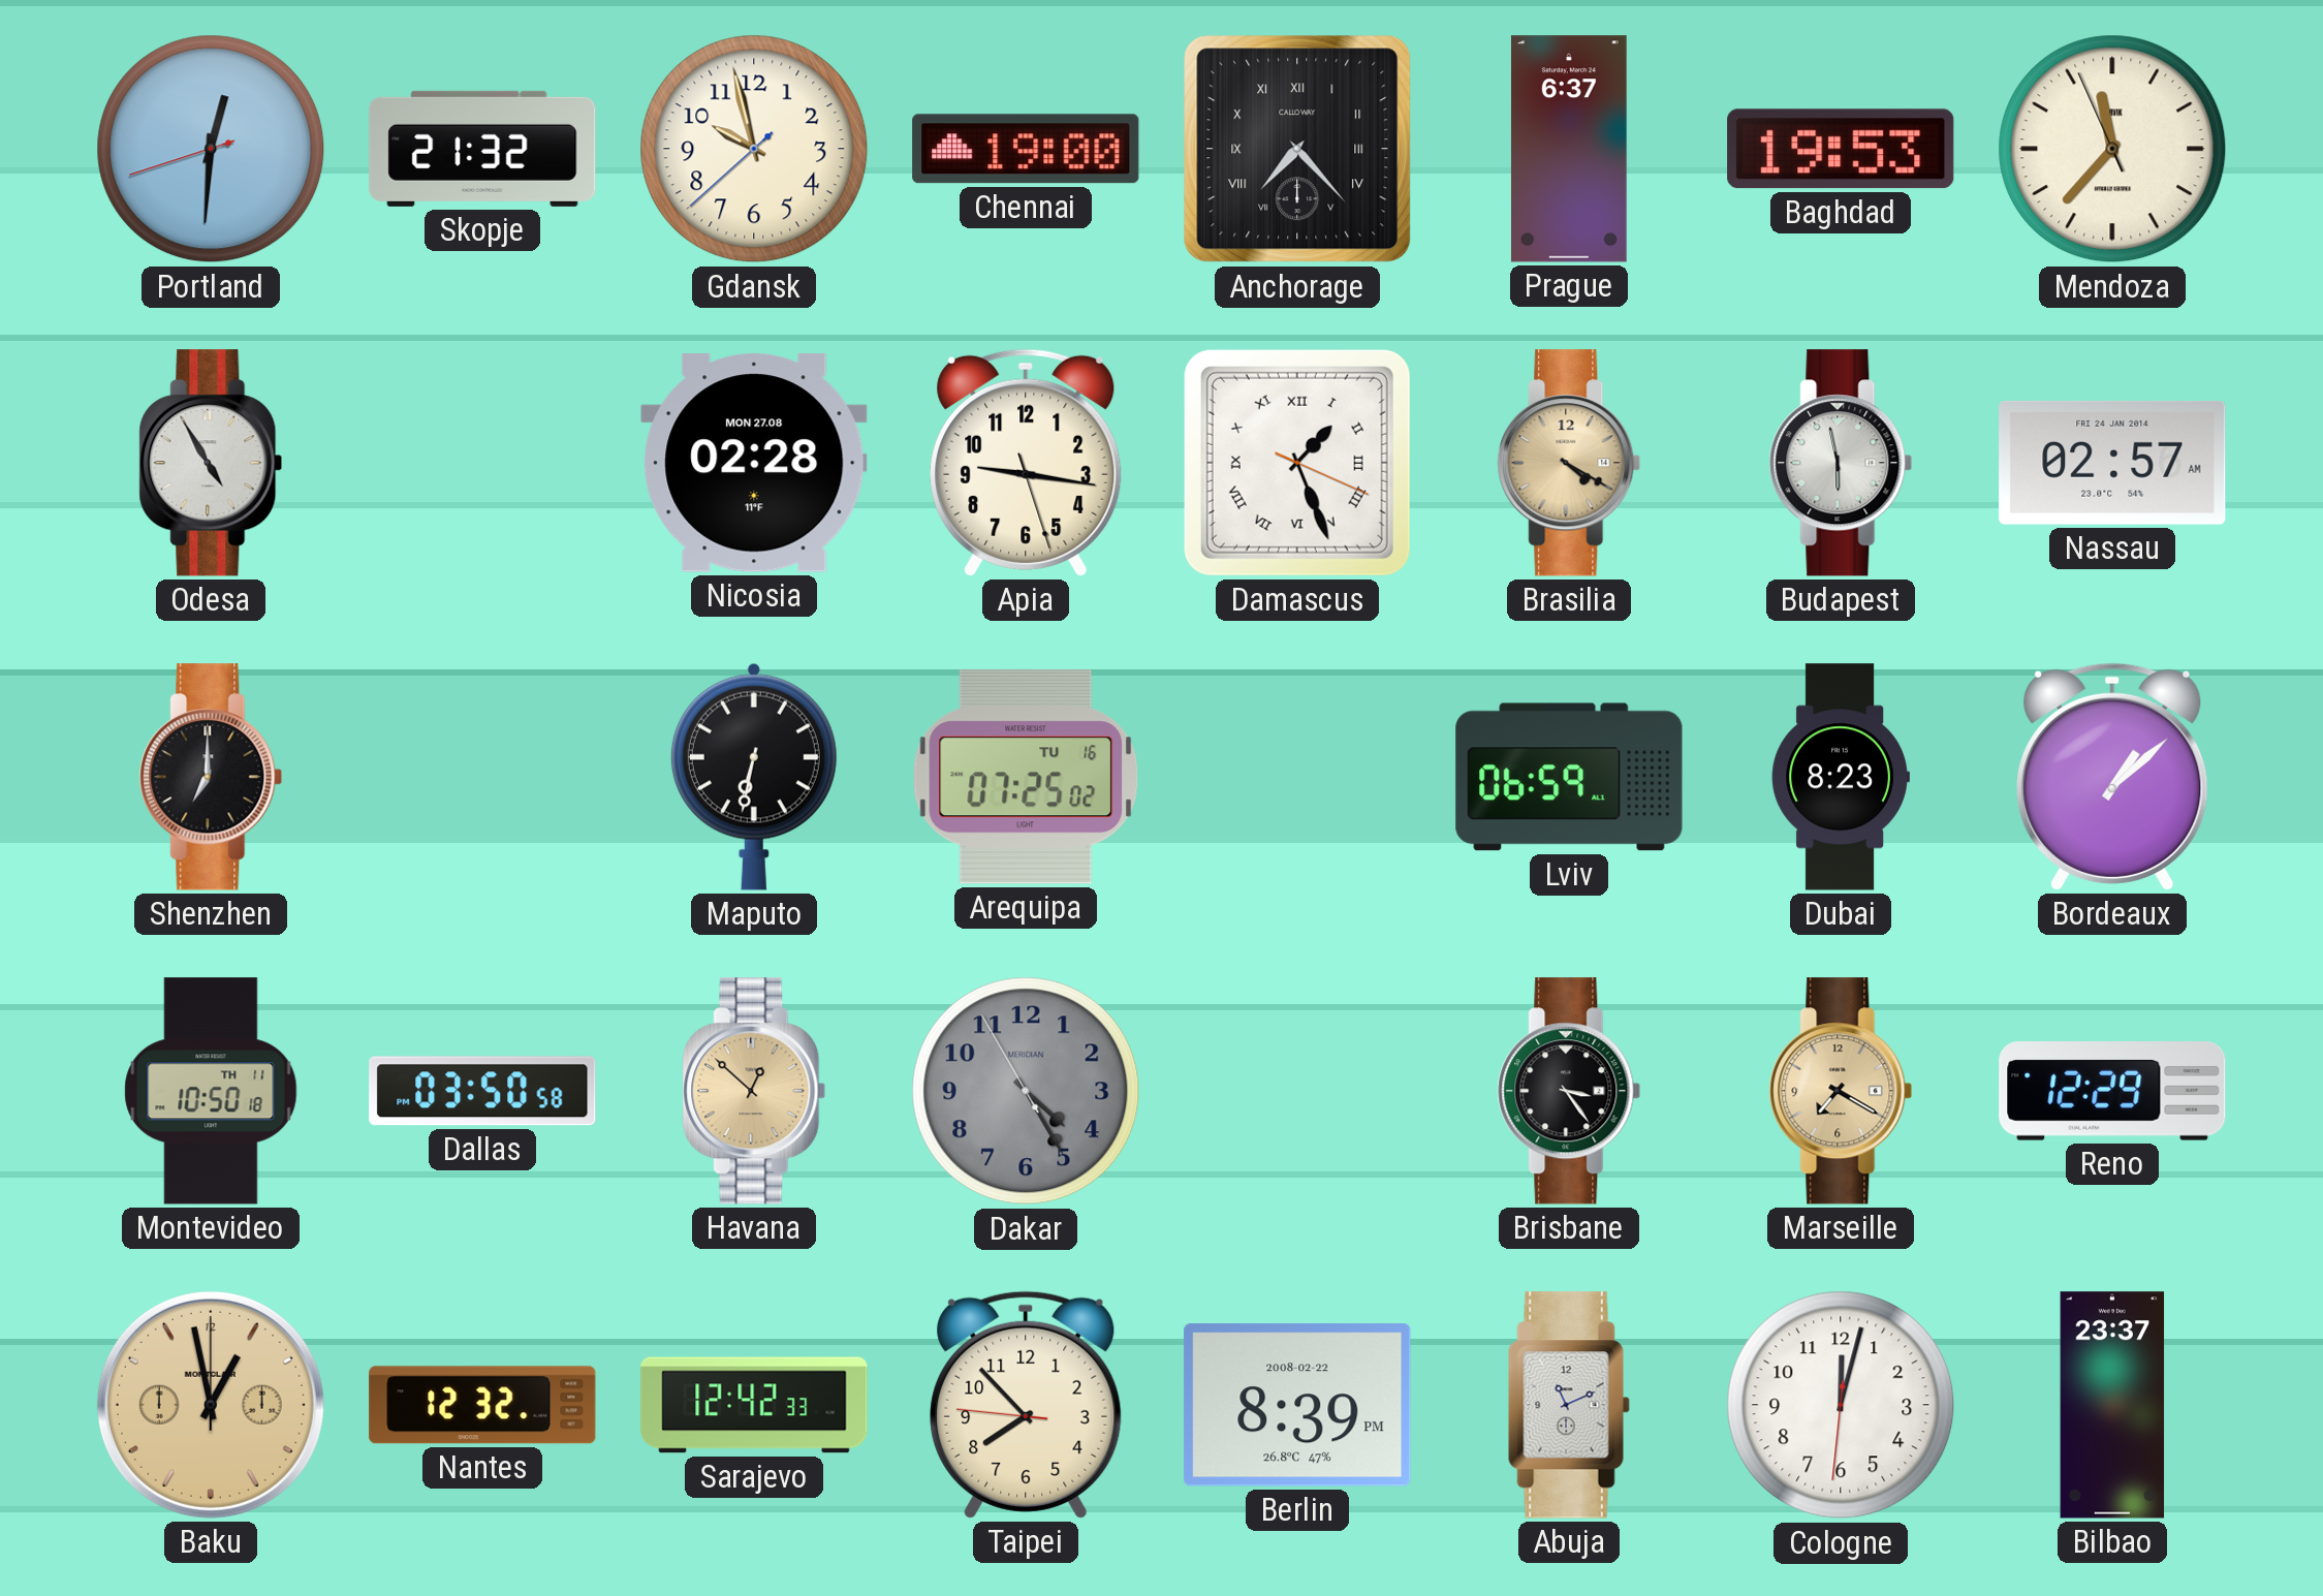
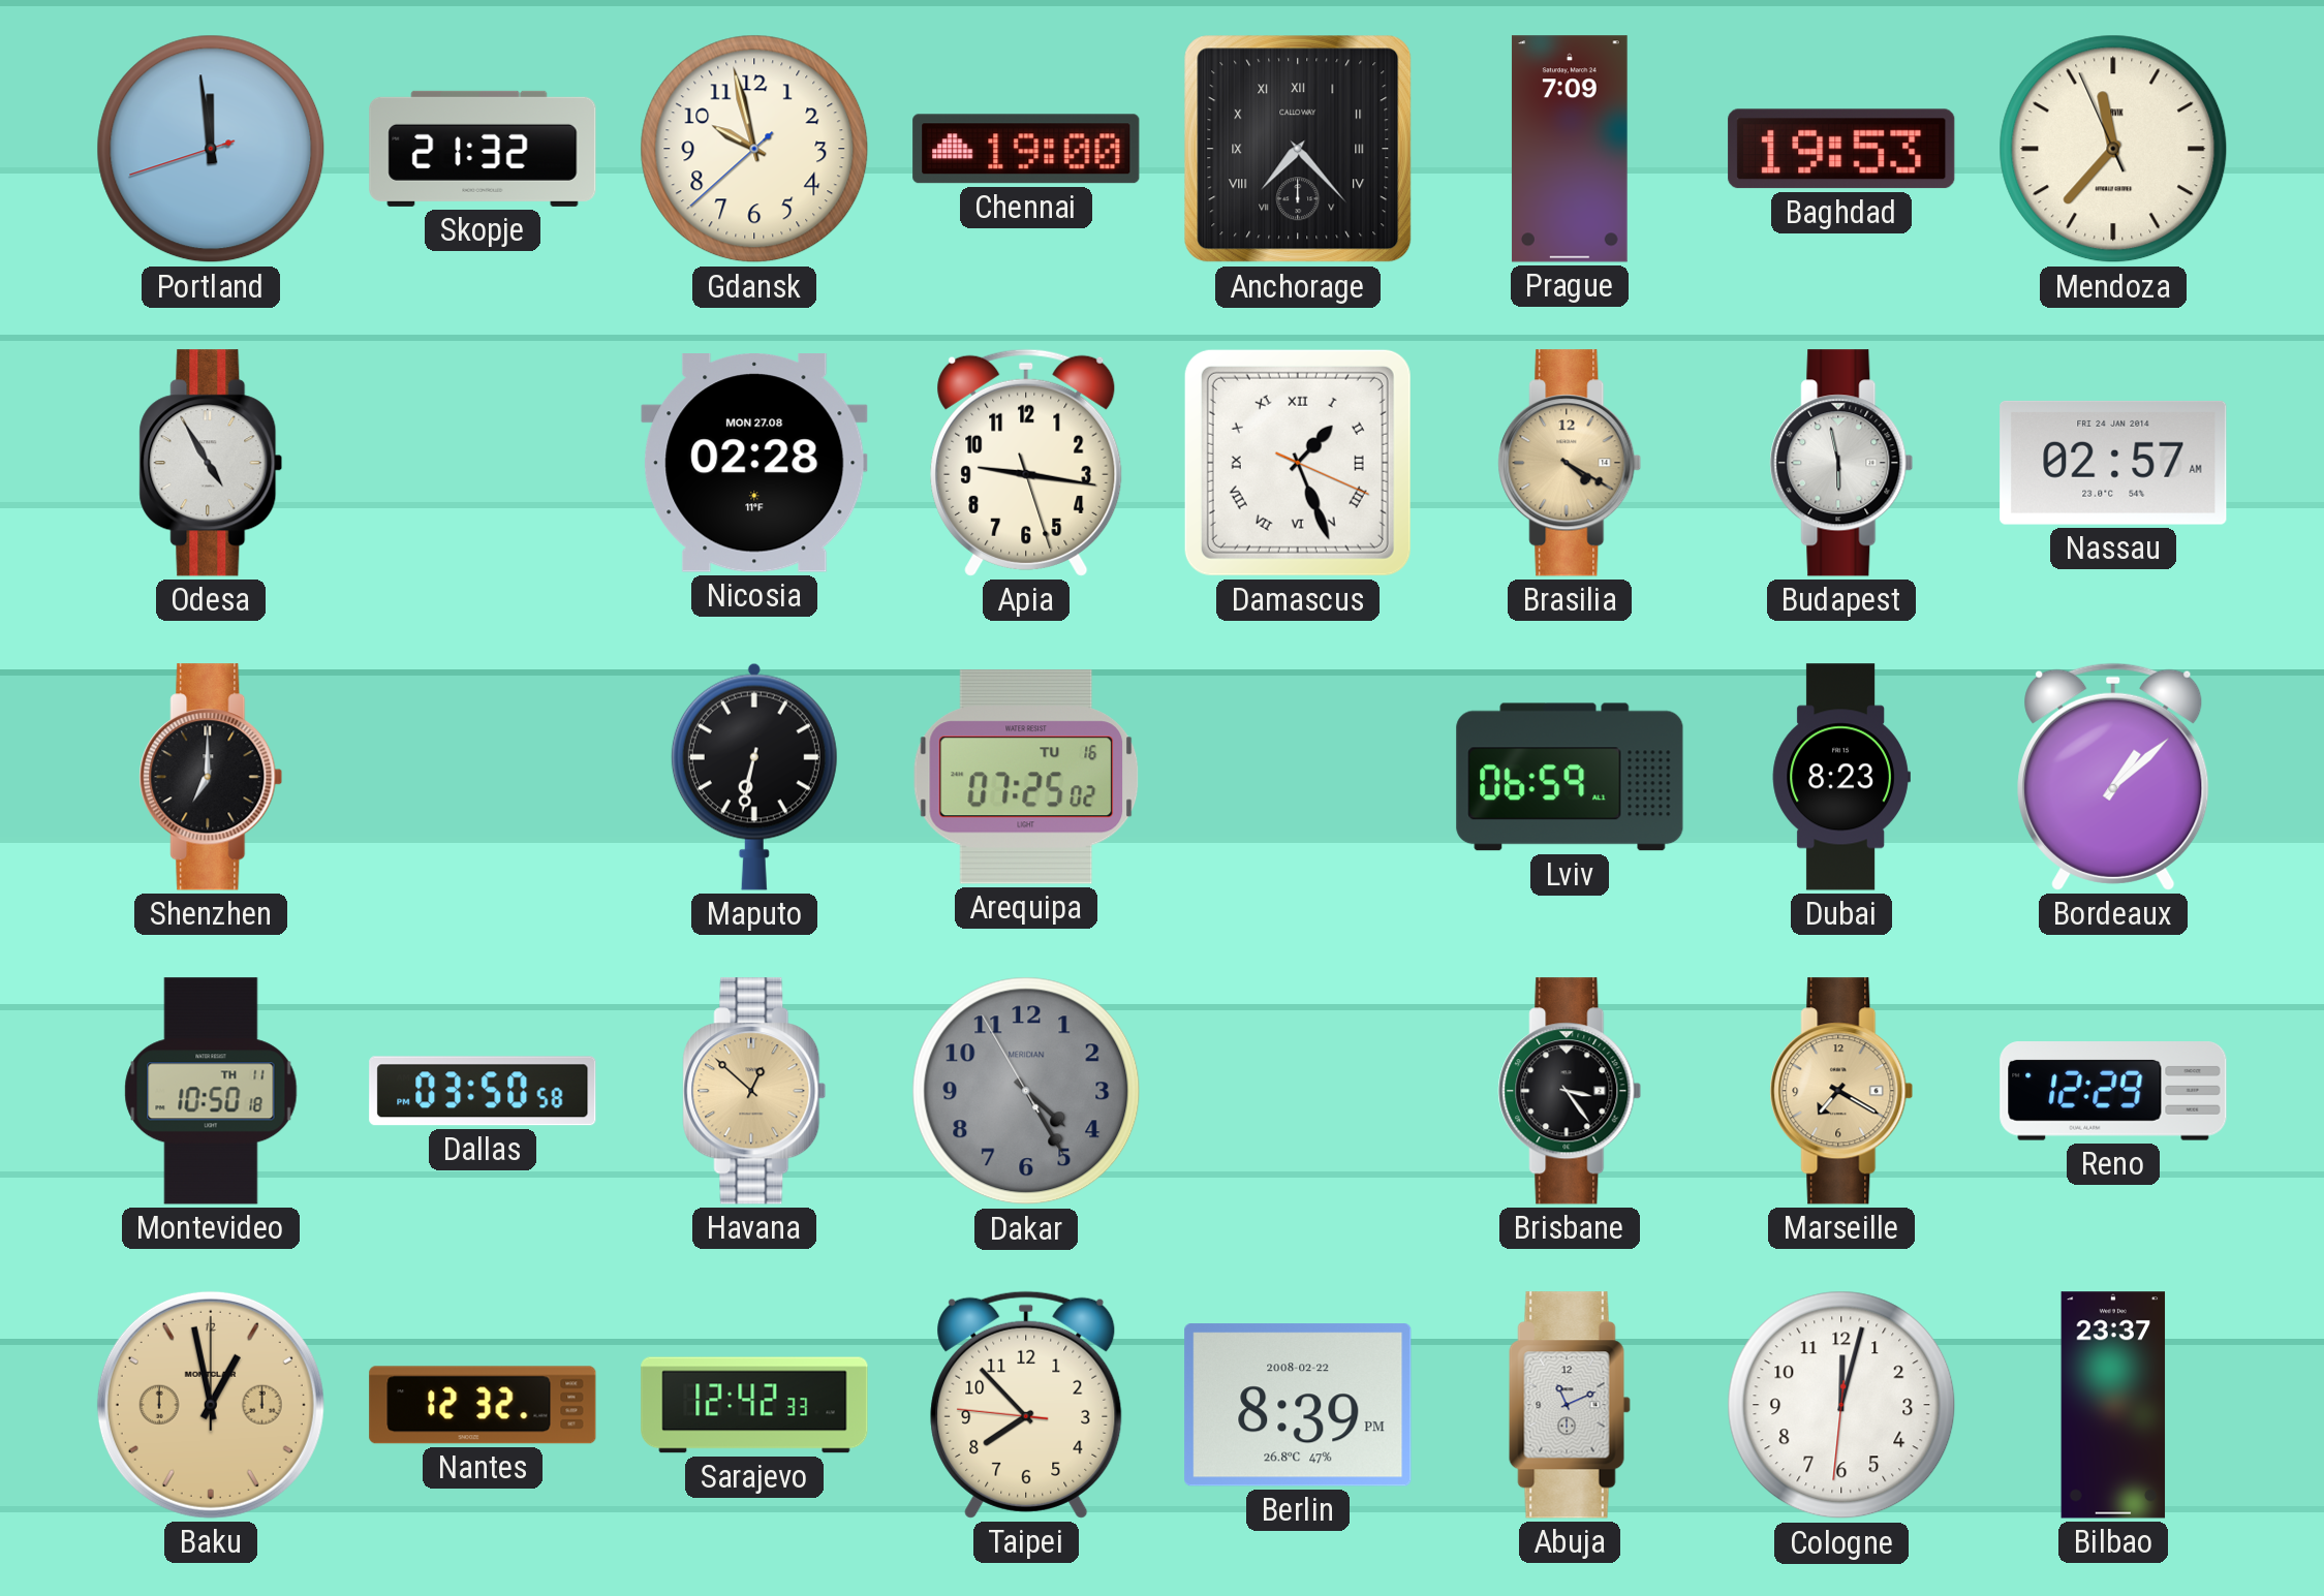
Portland: 12:30 -> 11:58
Prague: 6:37 -> 7:09
